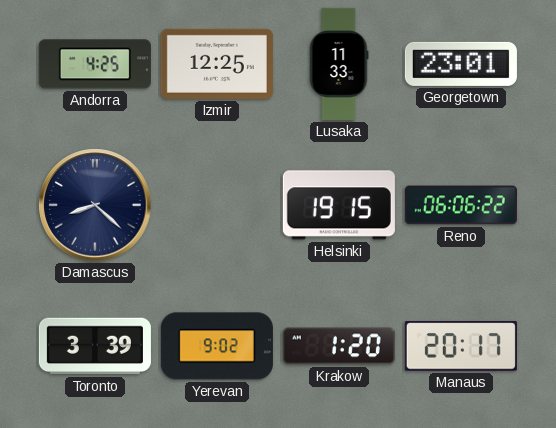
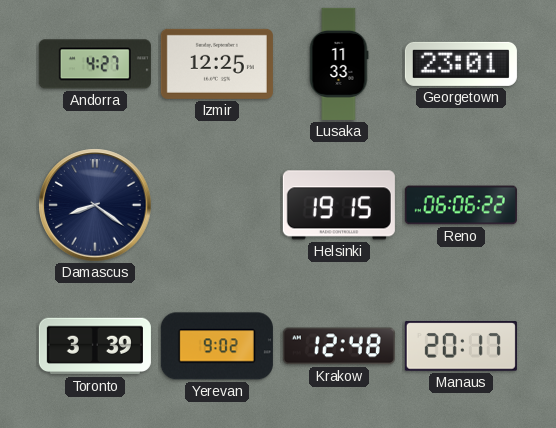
Andorra: 4:25 -> 4:27
Damascus: 8:22 -> 8:21
Krakow: 1:20 -> 12:48
